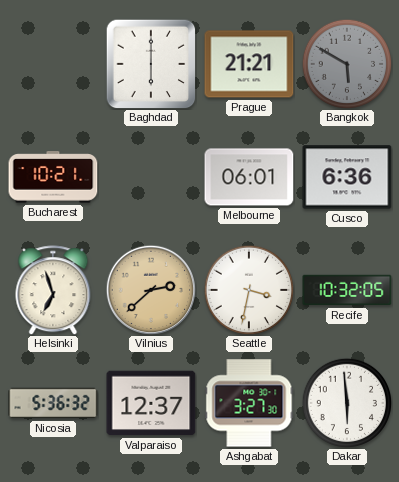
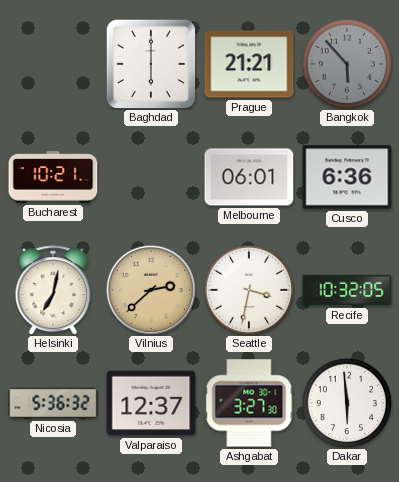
Bangkok: 5:50 -> 5:53
Helsinki: 6:57 -> 7:02
